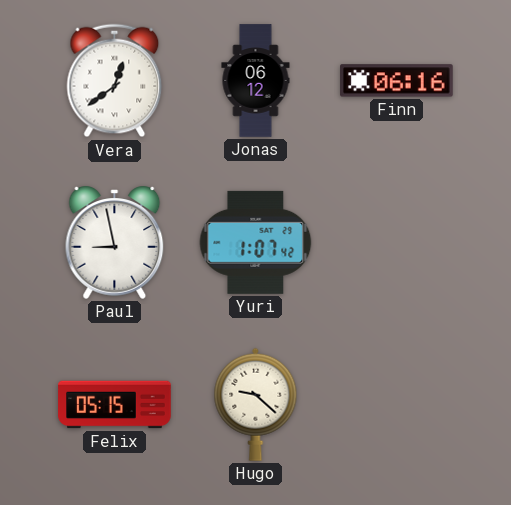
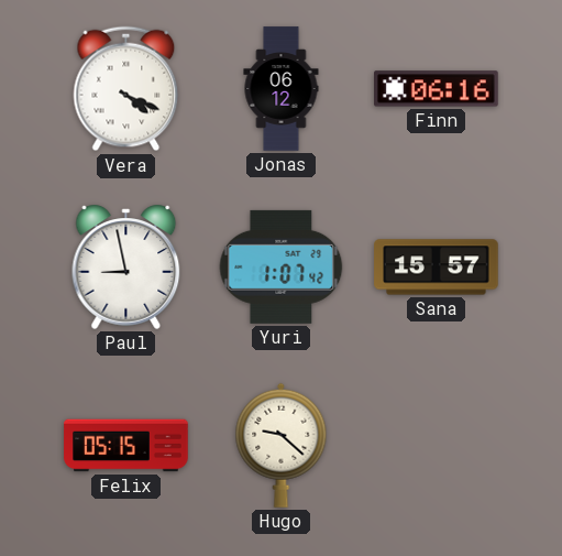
Vera: 12:39 -> 4:19
Sana: none -> 15:57
